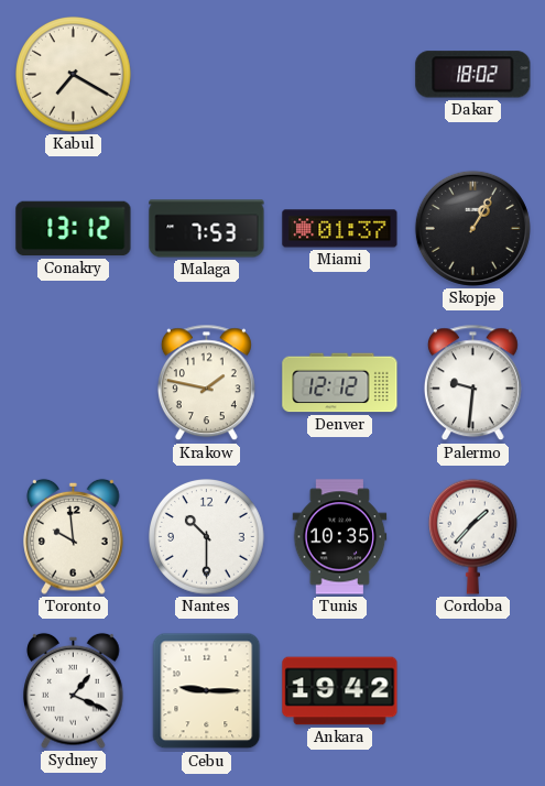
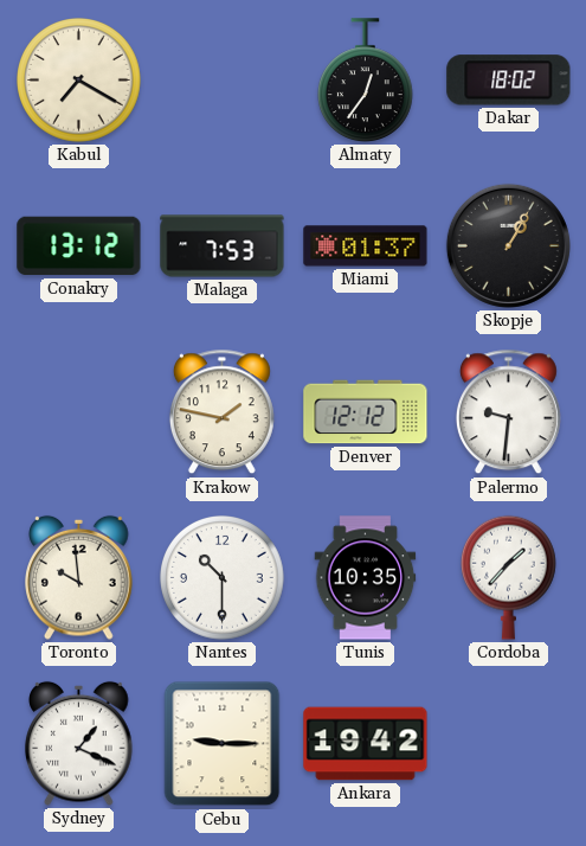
Almaty: none -> 12:36
